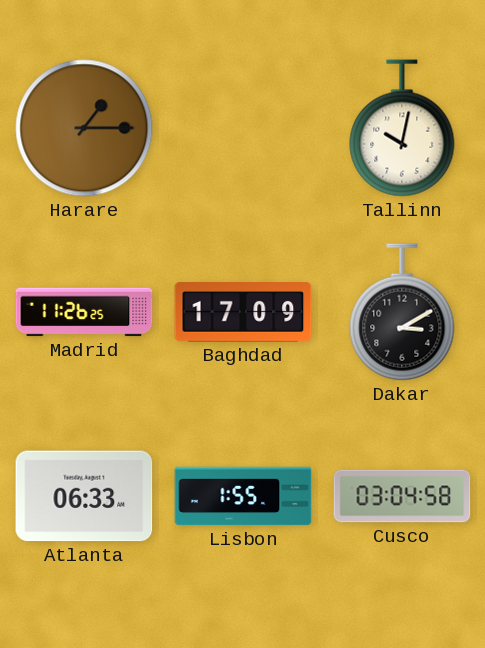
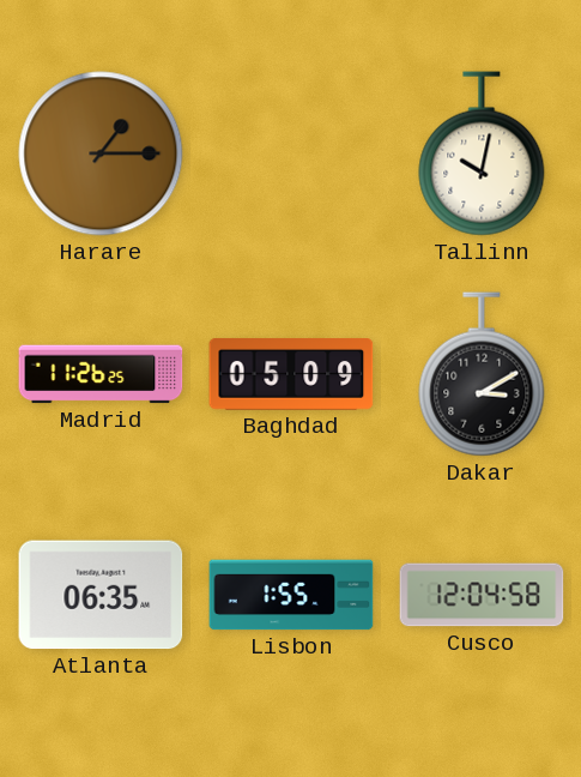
Baghdad: 17:09 -> 05:09
Atlanta: 06:33 -> 06:35
Cusco: 03:04 -> 12:04
